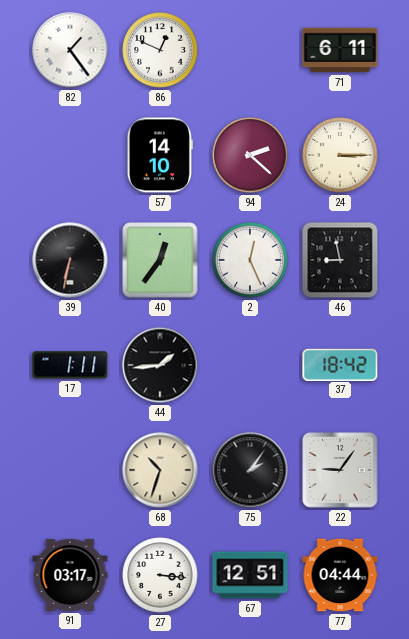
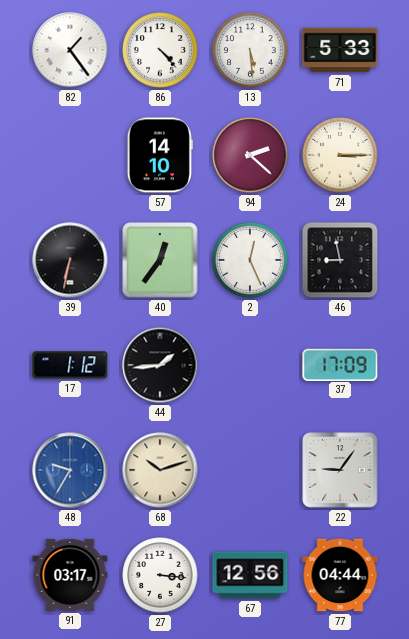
86: 12:49 -> 4:23
13: none -> 5:29
71: 6:11 -> 5:33
17: 1:11 -> 1:12
37: 18:42 -> 17:09
48: none -> 9:35
68: 10:33 -> 10:12
75: 2:06 -> none
67: 12:51 -> 12:56
